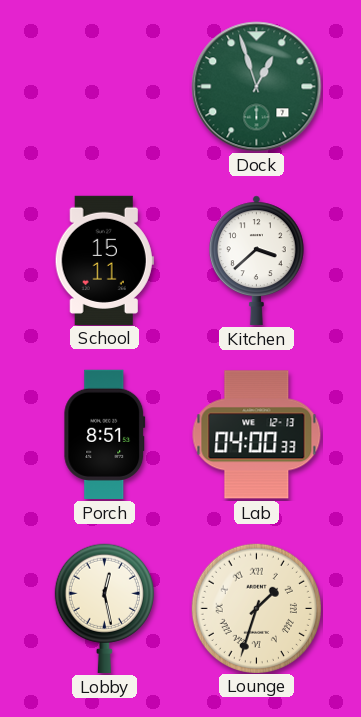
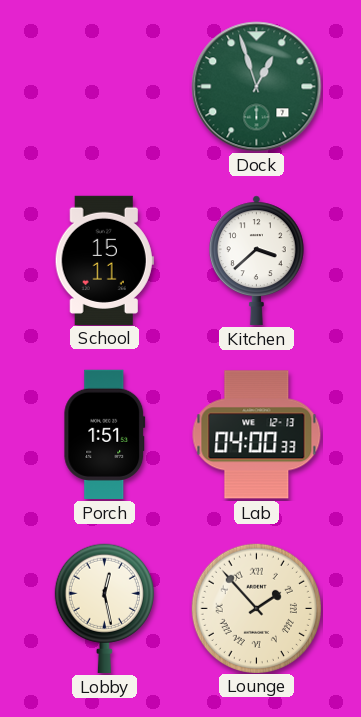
Porch: 8:51 -> 1:51
Lounge: 1:33 -> 1:53
